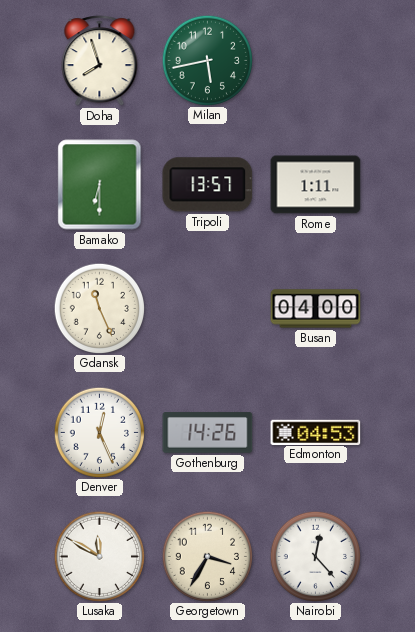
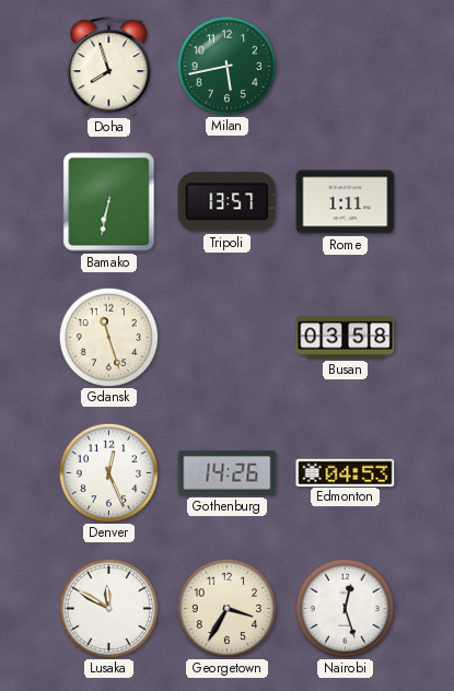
Bamako: 6:30 -> 6:32
Gdansk: 11:26 -> 11:27
Busan: 04:00 -> 03:58
Nairobi: 12:23 -> 12:27
